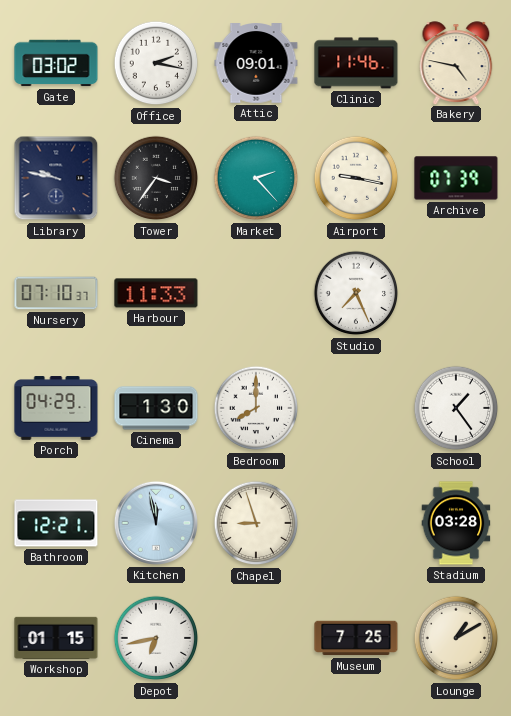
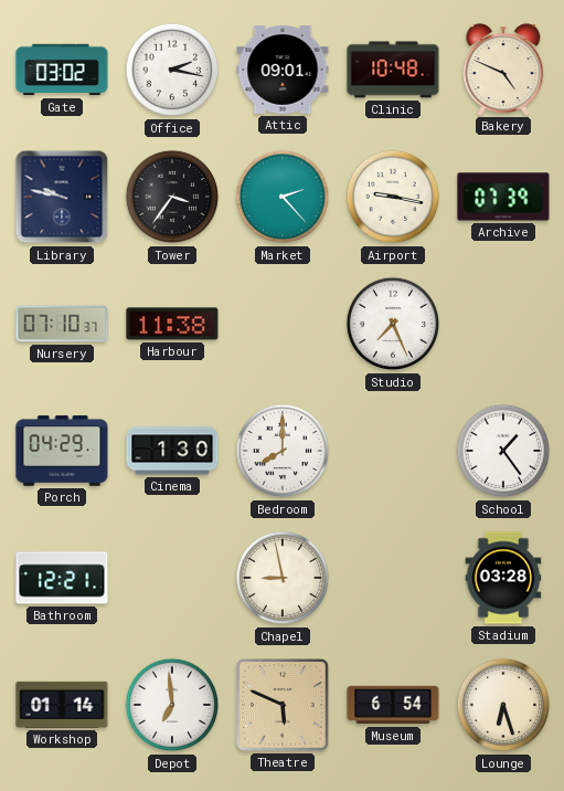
Clinic: 11:46 -> 10:48
Bakery: 4:47 -> 4:49
Harbour: 11:33 -> 11:38
Kitchen: 11:58 -> none
Chapel: 8:57 -> 8:58
Workshop: 01:15 -> 01:14
Depot: 6:43 -> 6:59
Theatre: none -> 5:49
Museum: 7:25 -> 6:54
Lounge: 1:10 -> 6:27
